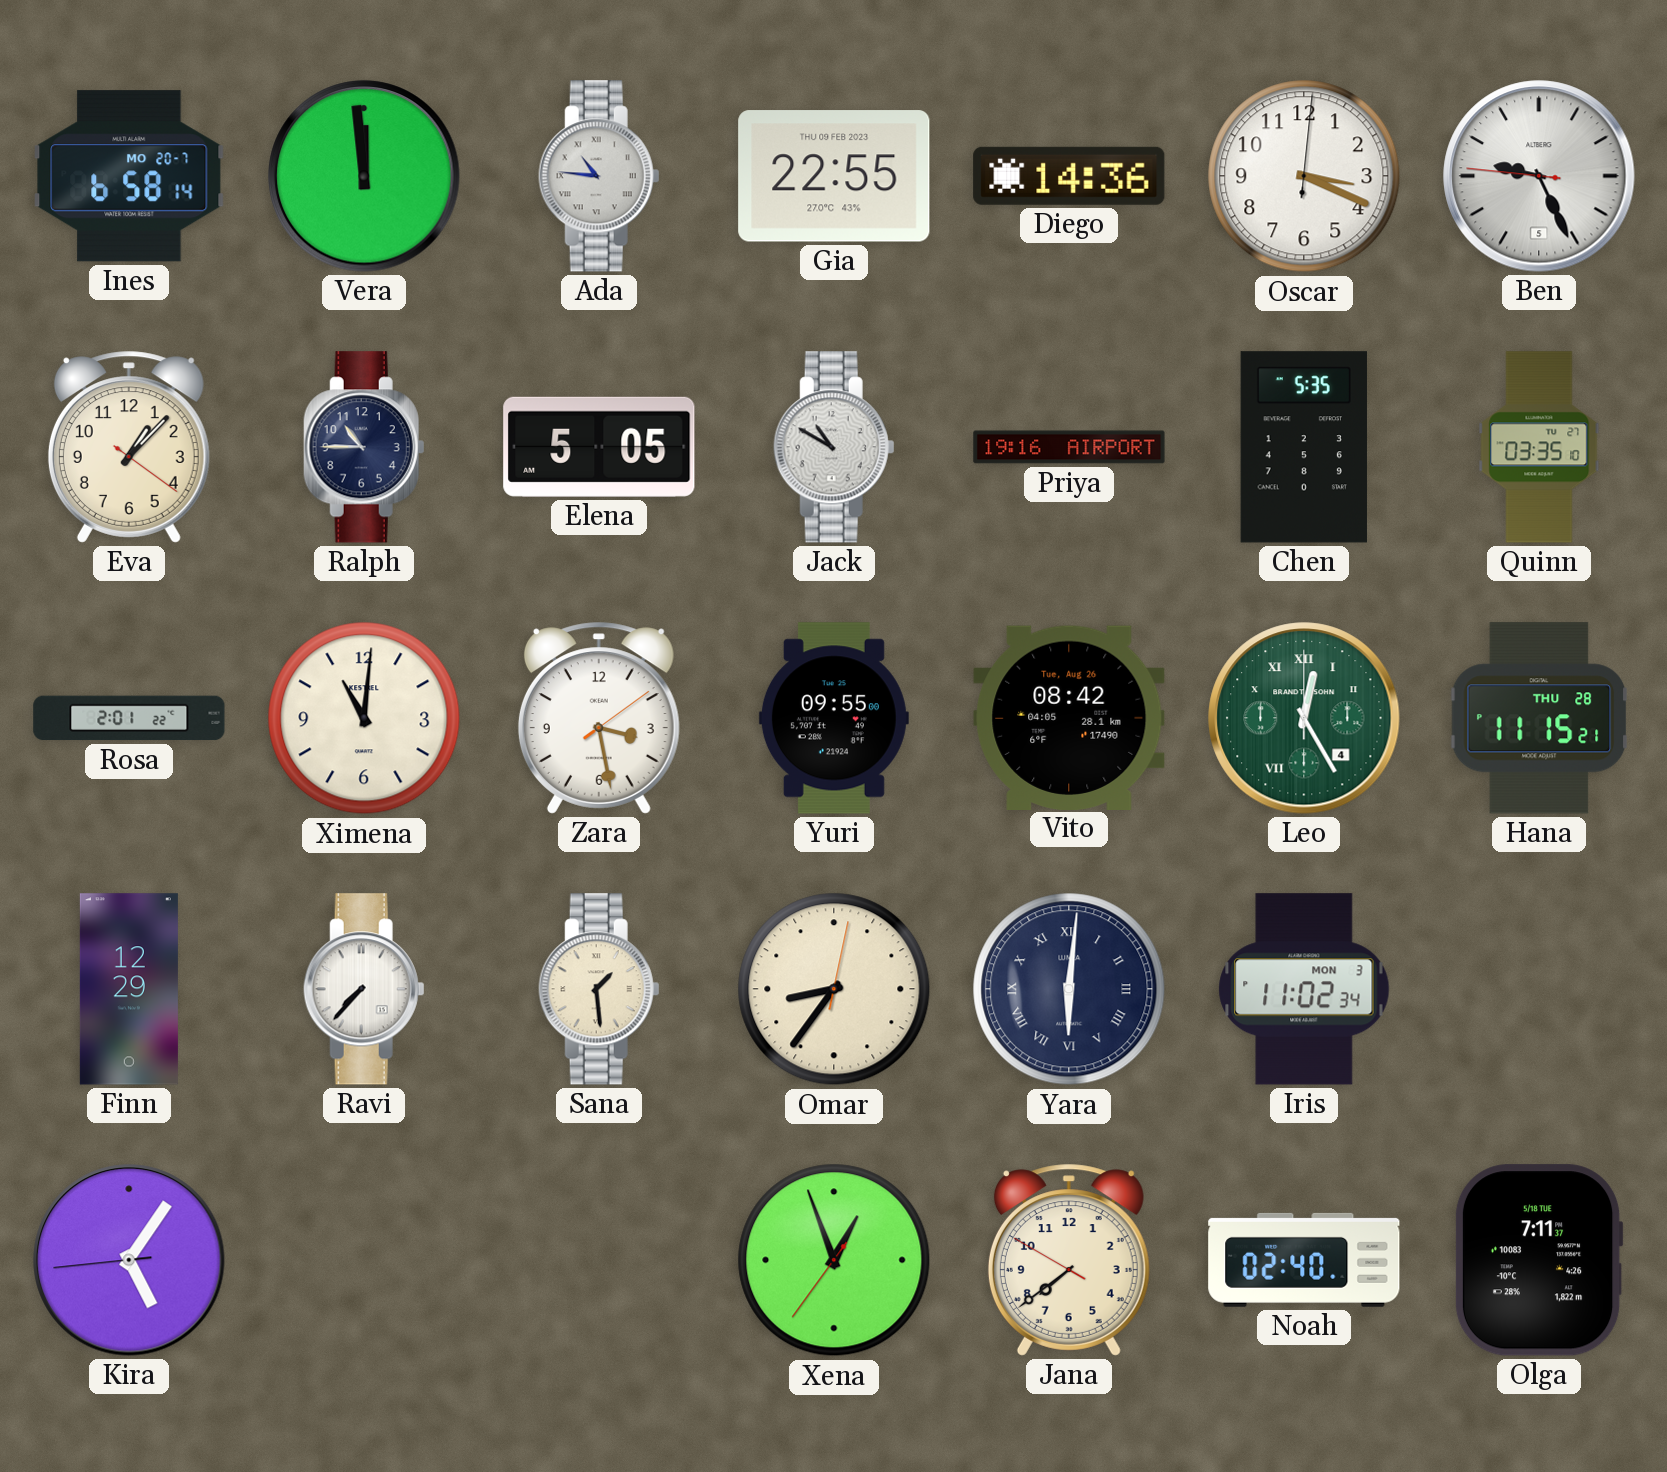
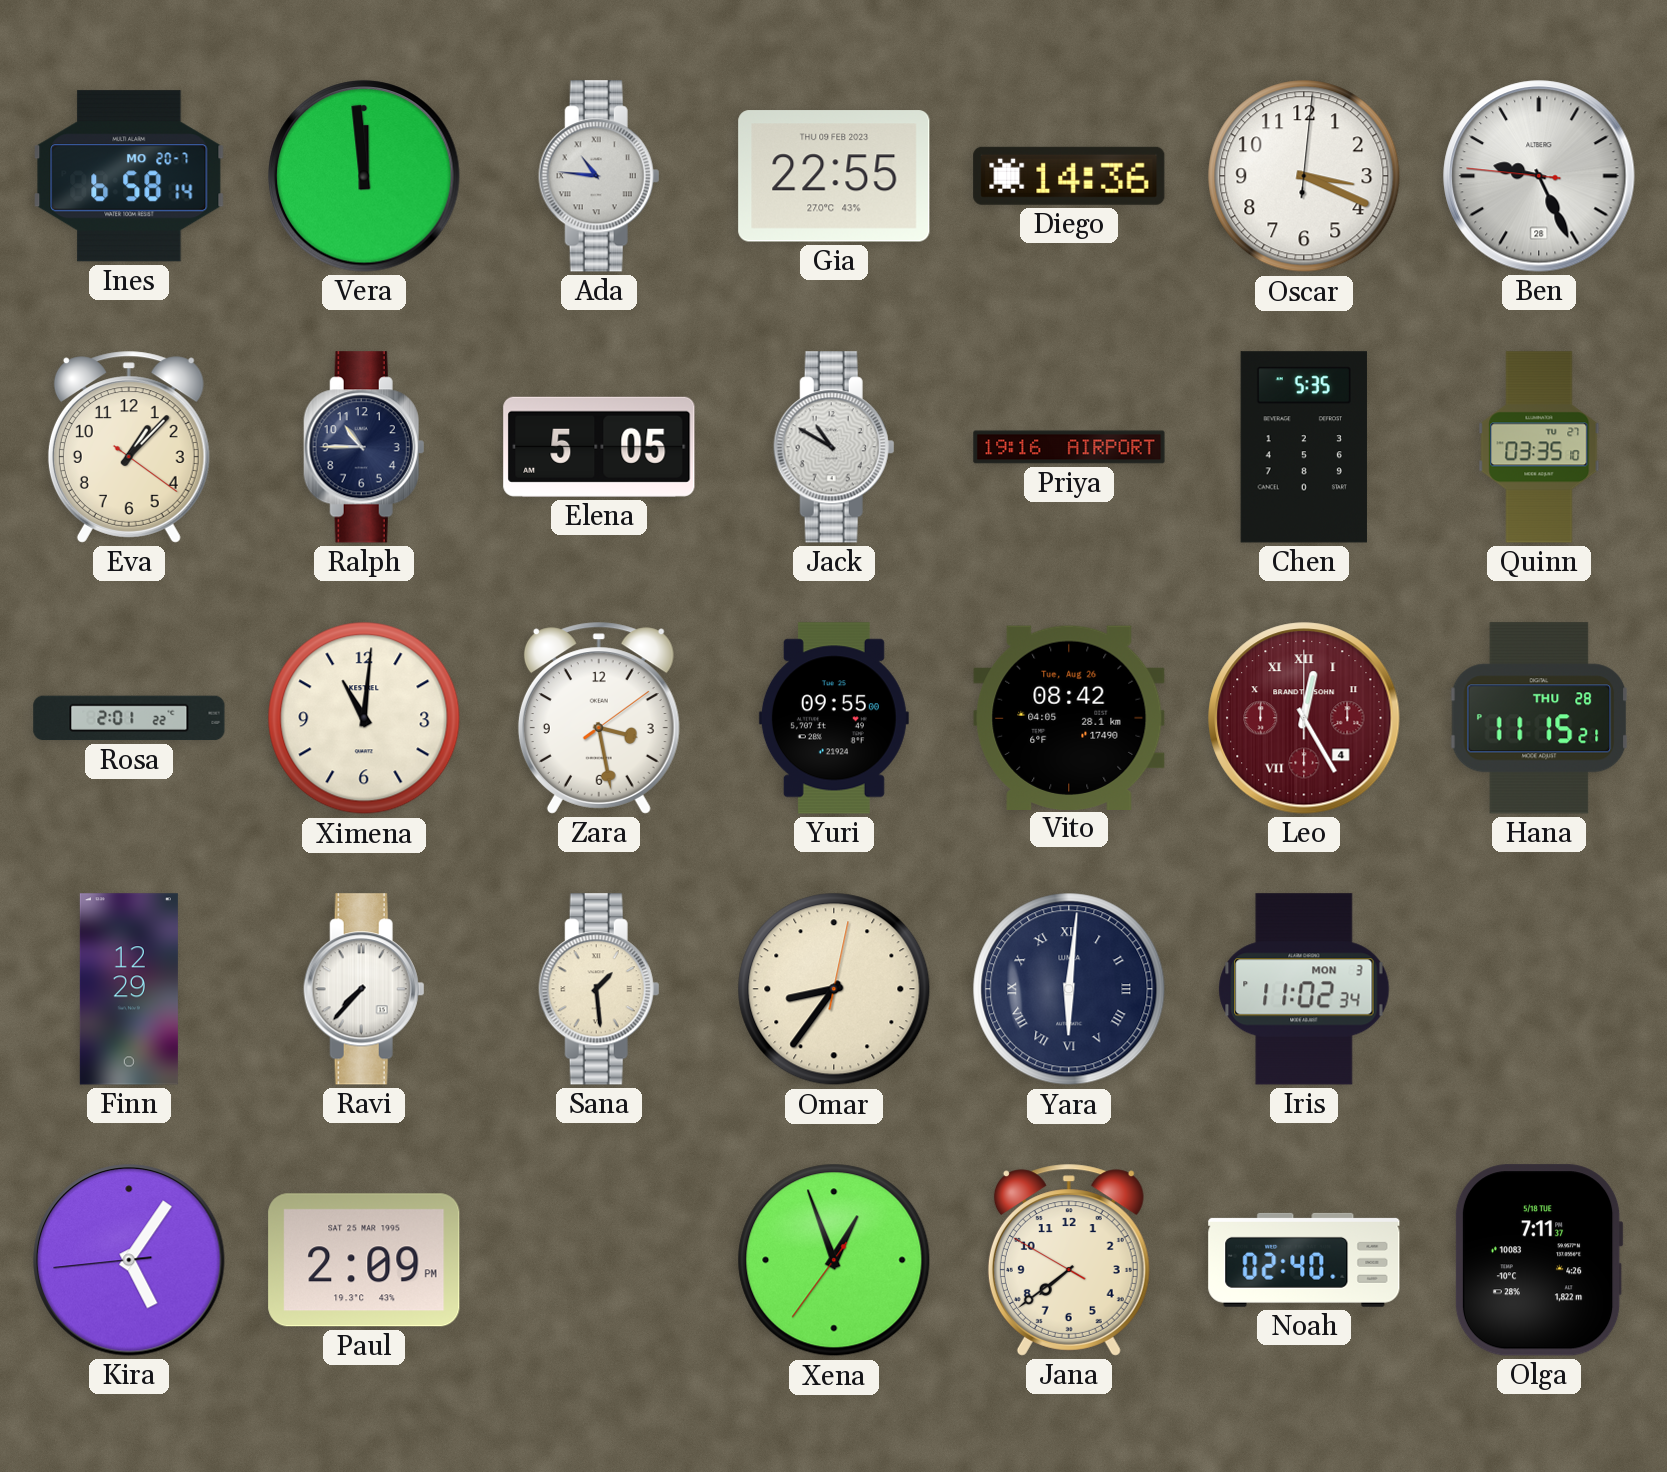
Ben date: 5 -> 28
Leo dial: green -> burgundy
Paul: none -> 2:09
